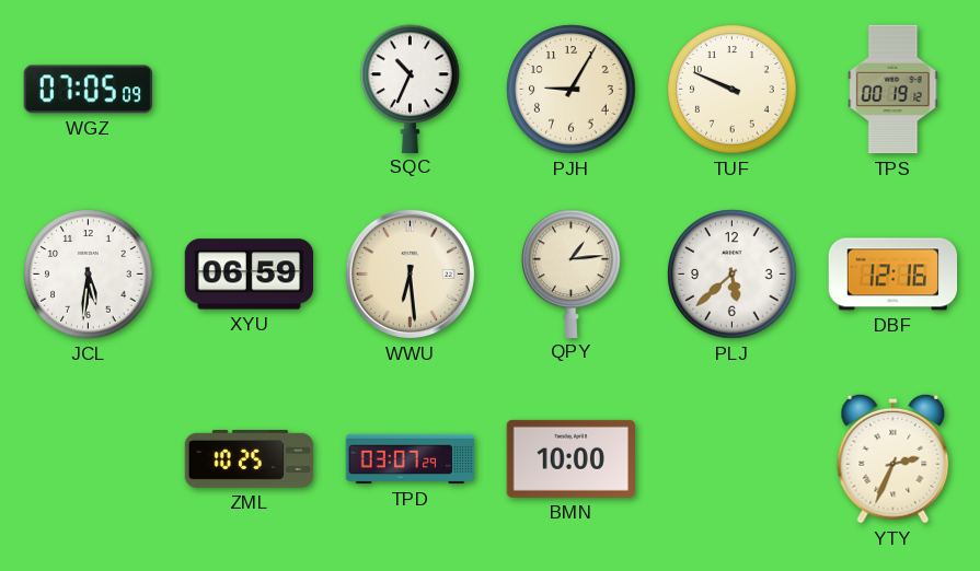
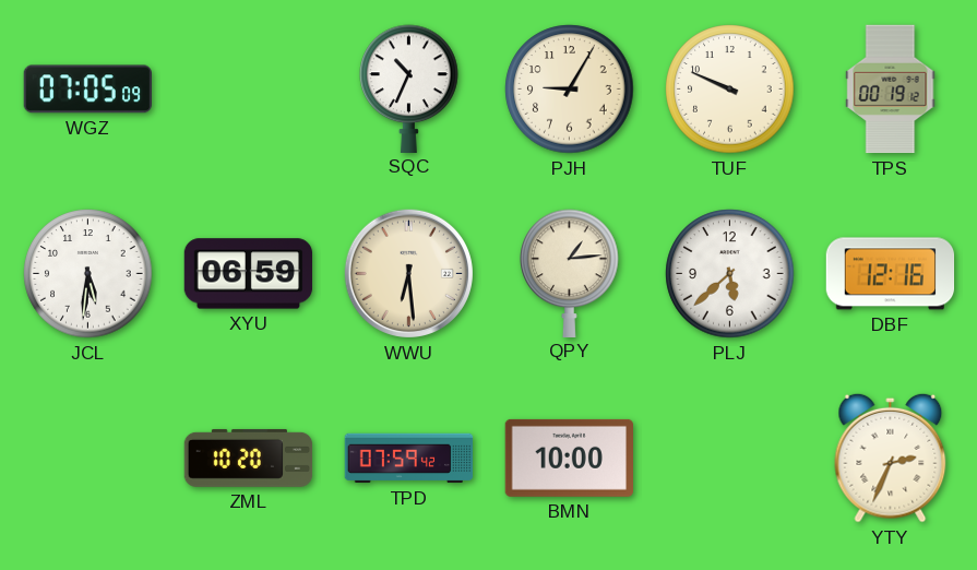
ZML: 10:25 -> 10:20
TPD: 03:07 -> 07:59
